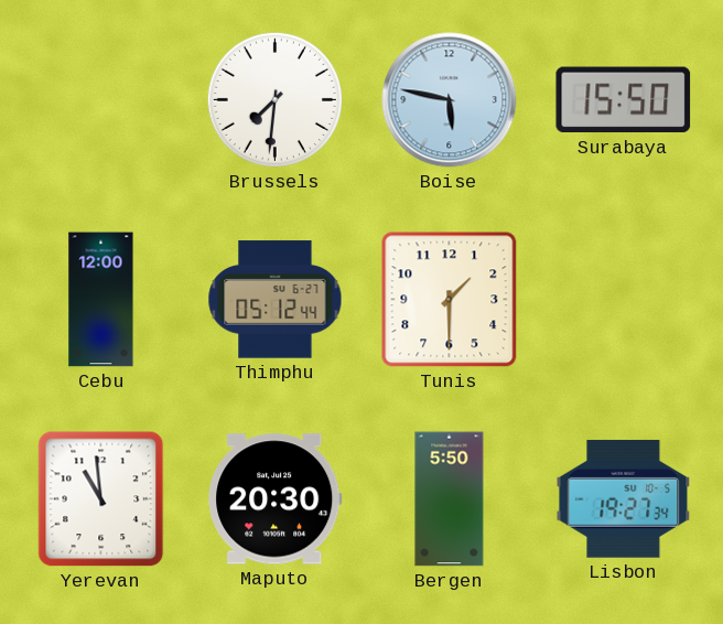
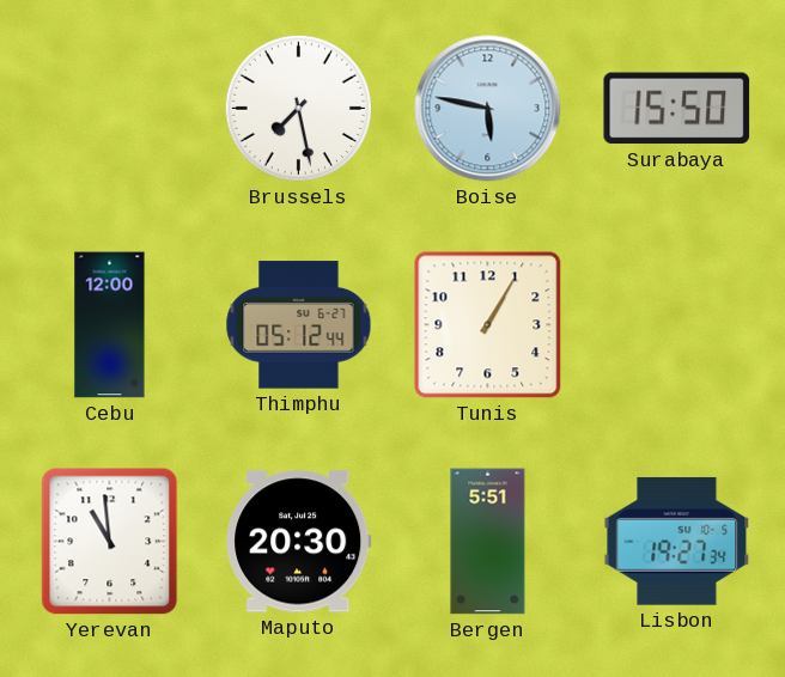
Brussels: 7:31 -> 7:28
Tunis: 1:30 -> 1:05
Bergen: 5:50 -> 5:51
